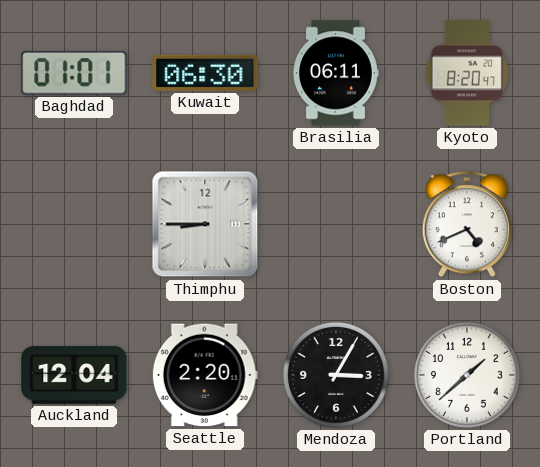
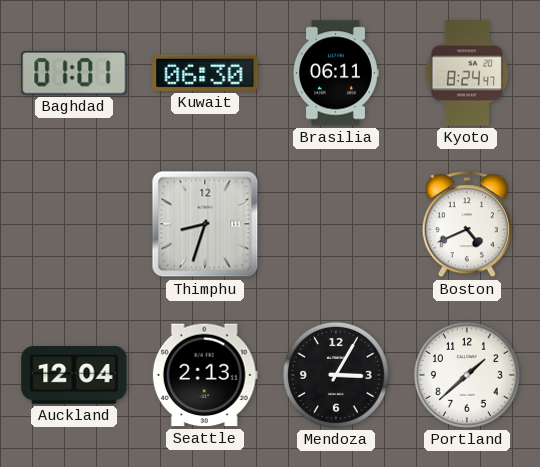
Kyoto: 8:20 -> 8:24
Thimphu: 8:45 -> 8:33
Seattle: 2:20 -> 2:13
